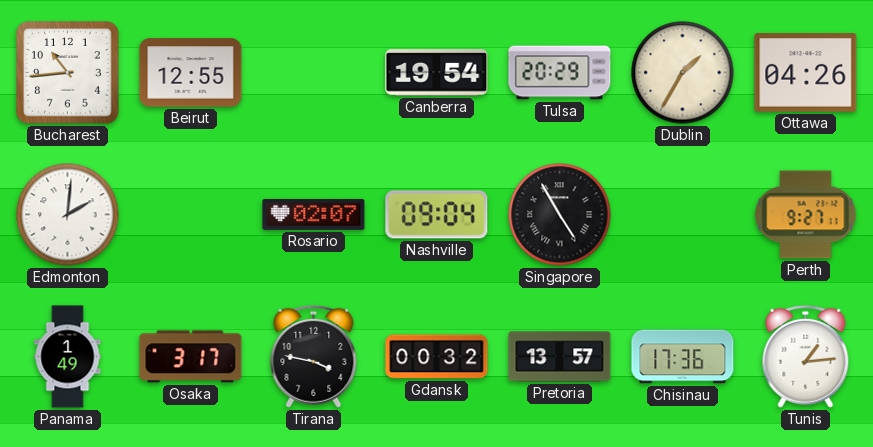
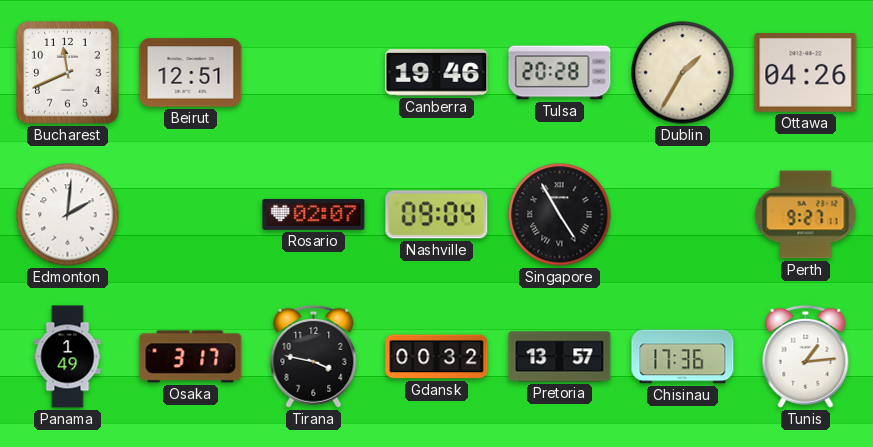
Bucharest: 10:44 -> 11:41
Beirut: 12:55 -> 12:51
Canberra: 19:54 -> 19:46
Tulsa: 20:29 -> 20:28
